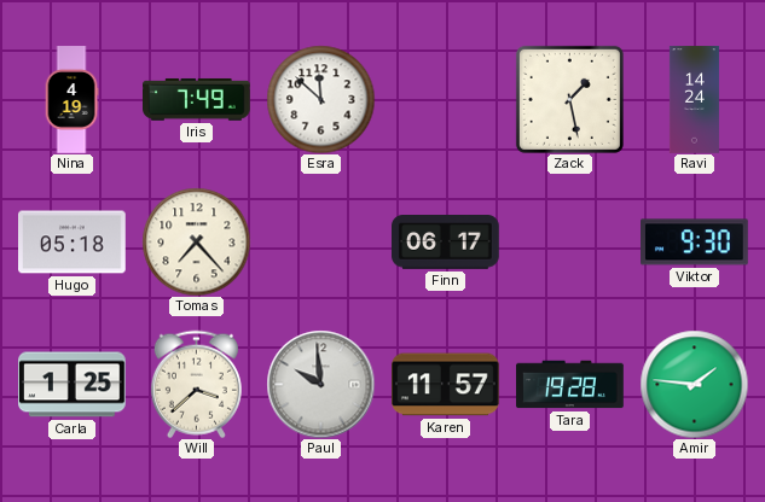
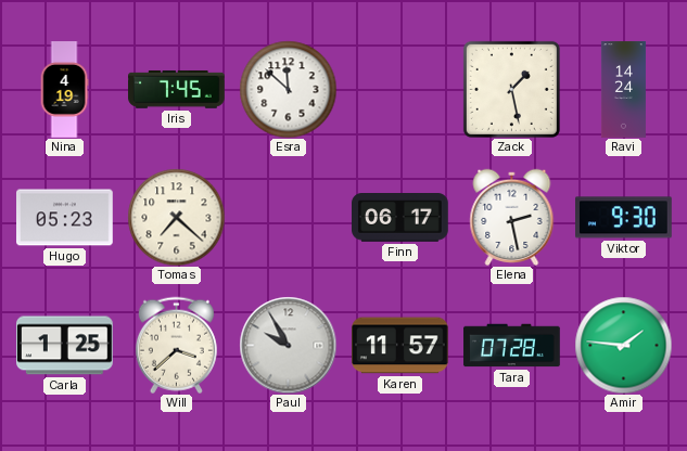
Iris: 7:49 -> 7:45
Hugo: 05:18 -> 05:23
Tomas: 7:23 -> 7:22
Elena: none -> 2:28
Paul: 9:59 -> 9:55
Tara: 19:28 -> 07:28
